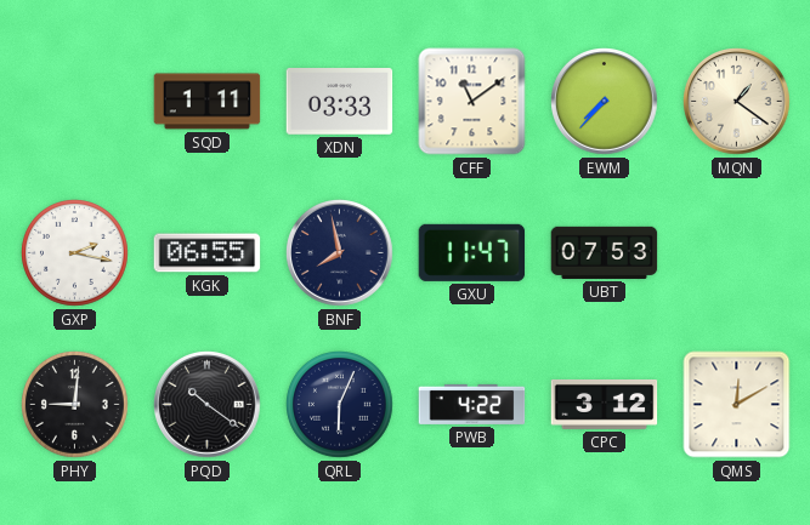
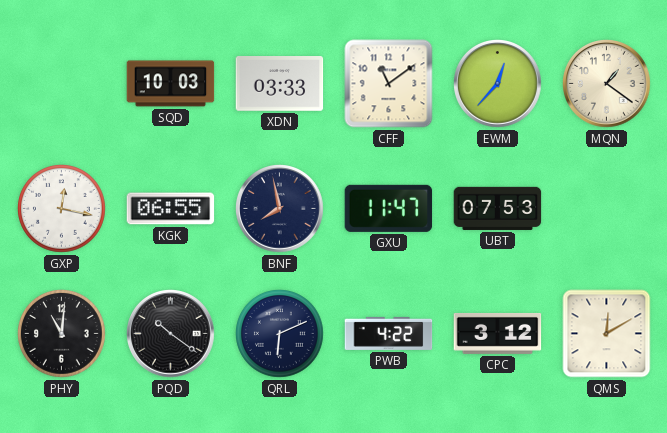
SQD: 1:11 -> 10:03
EWM: 7:37 -> 12:37
GXP: 2:17 -> 12:17
PHY: 9:01 -> 11:01
QRL: 6:04 -> 6:11
